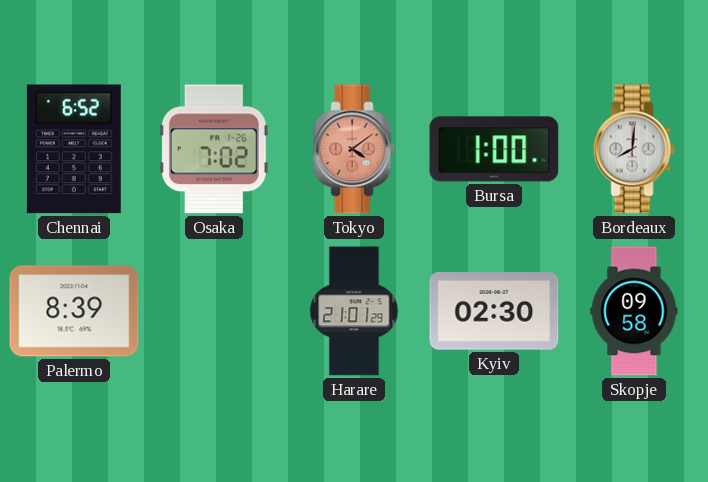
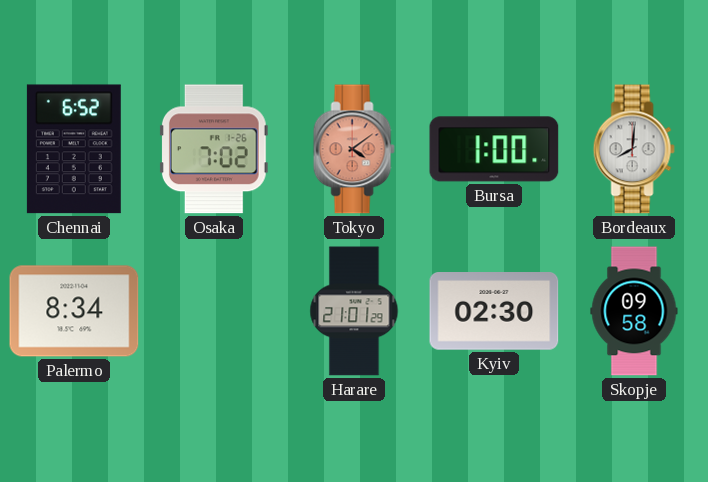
Palermo: 8:39 -> 8:34
